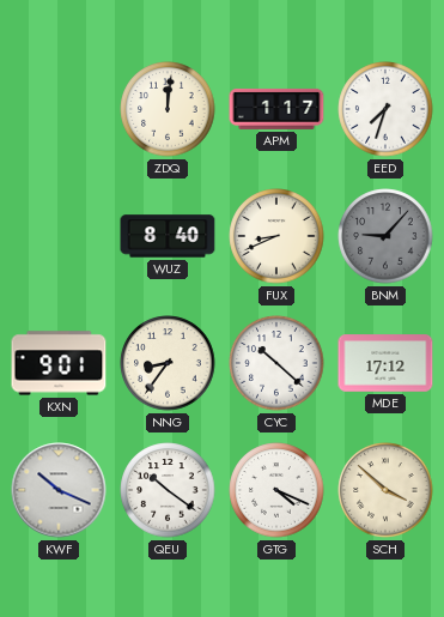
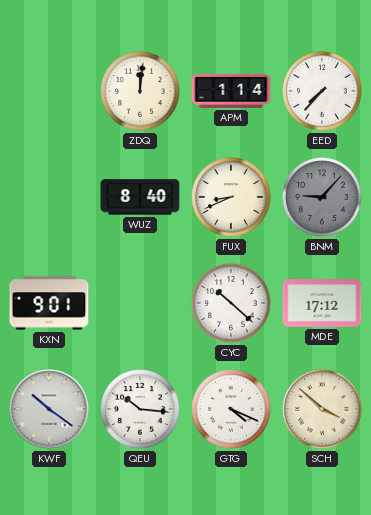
APM: 1:17 -> 1:14
EED: 7:33 -> 7:37
NNG: 8:36 -> none
KWF: 10:19 -> 10:21
QEU: 10:21 -> 10:16
